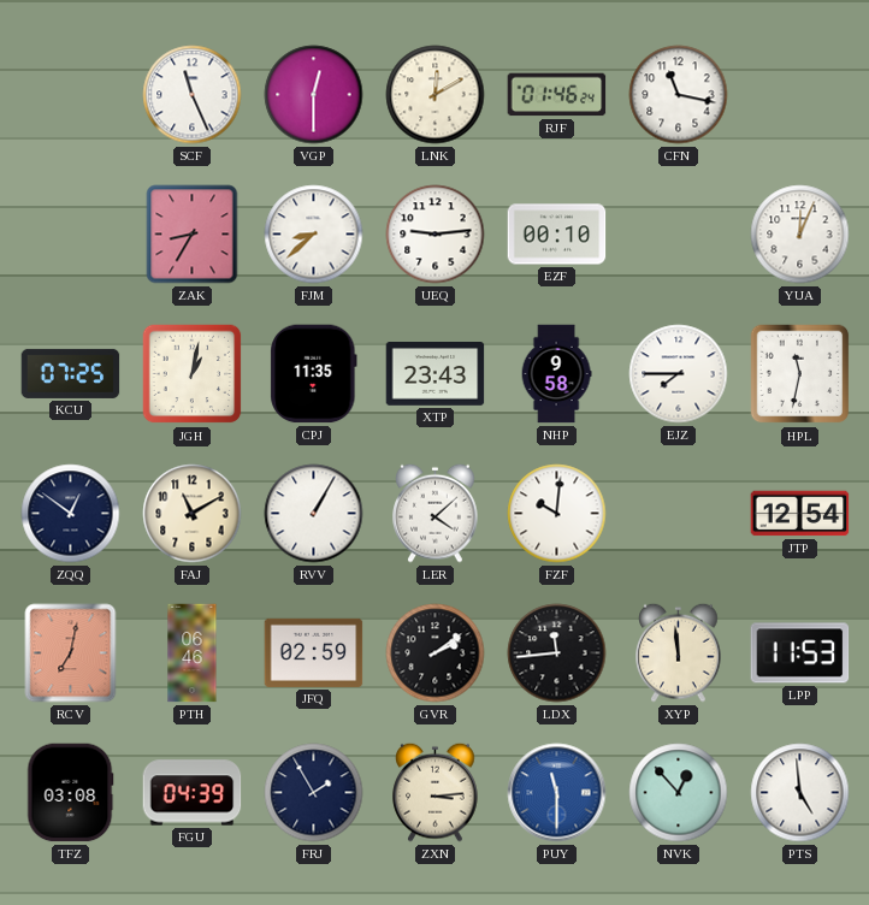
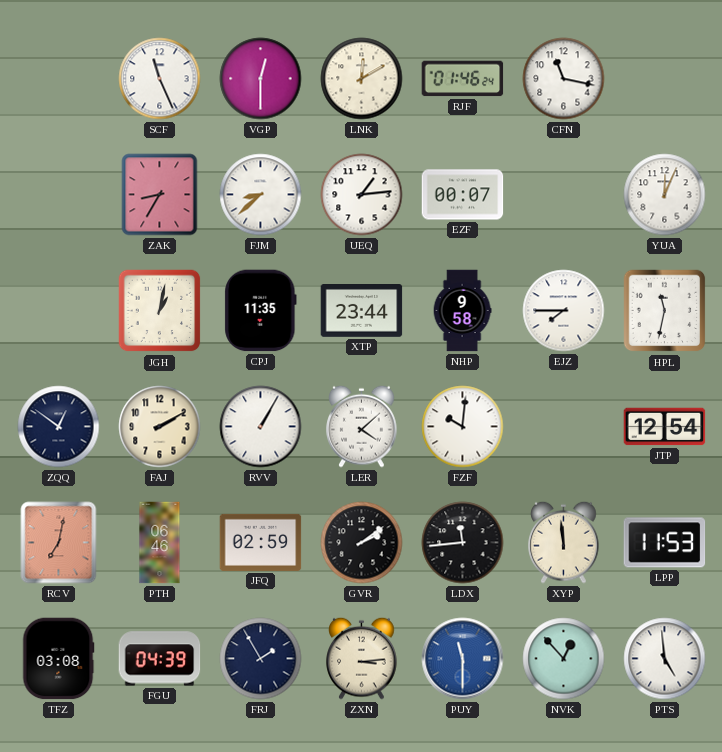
UEQ: 9:14 -> 1:14
EZF: 00:10 -> 00:07
KCU: 07:25 -> none
XTP: 23:43 -> 23:44
FAJ: 11:10 -> 2:10
